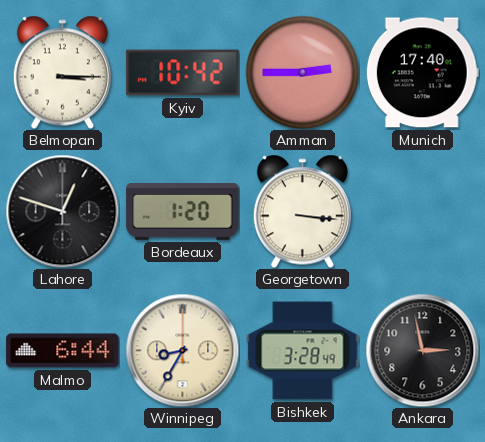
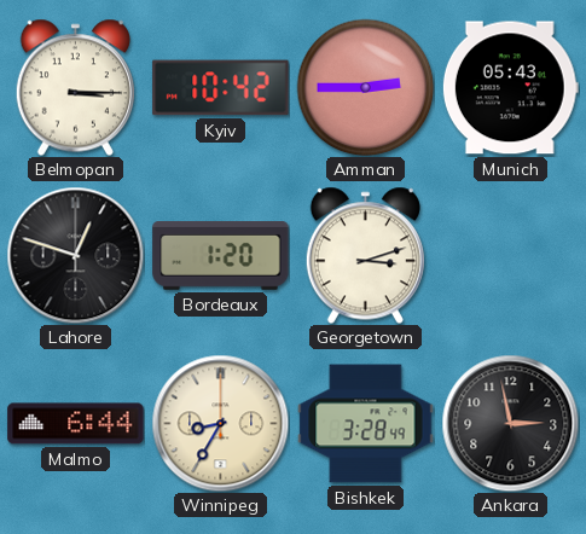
Munich: 17:40 -> 05:43
Georgetown: 3:16 -> 3:12
